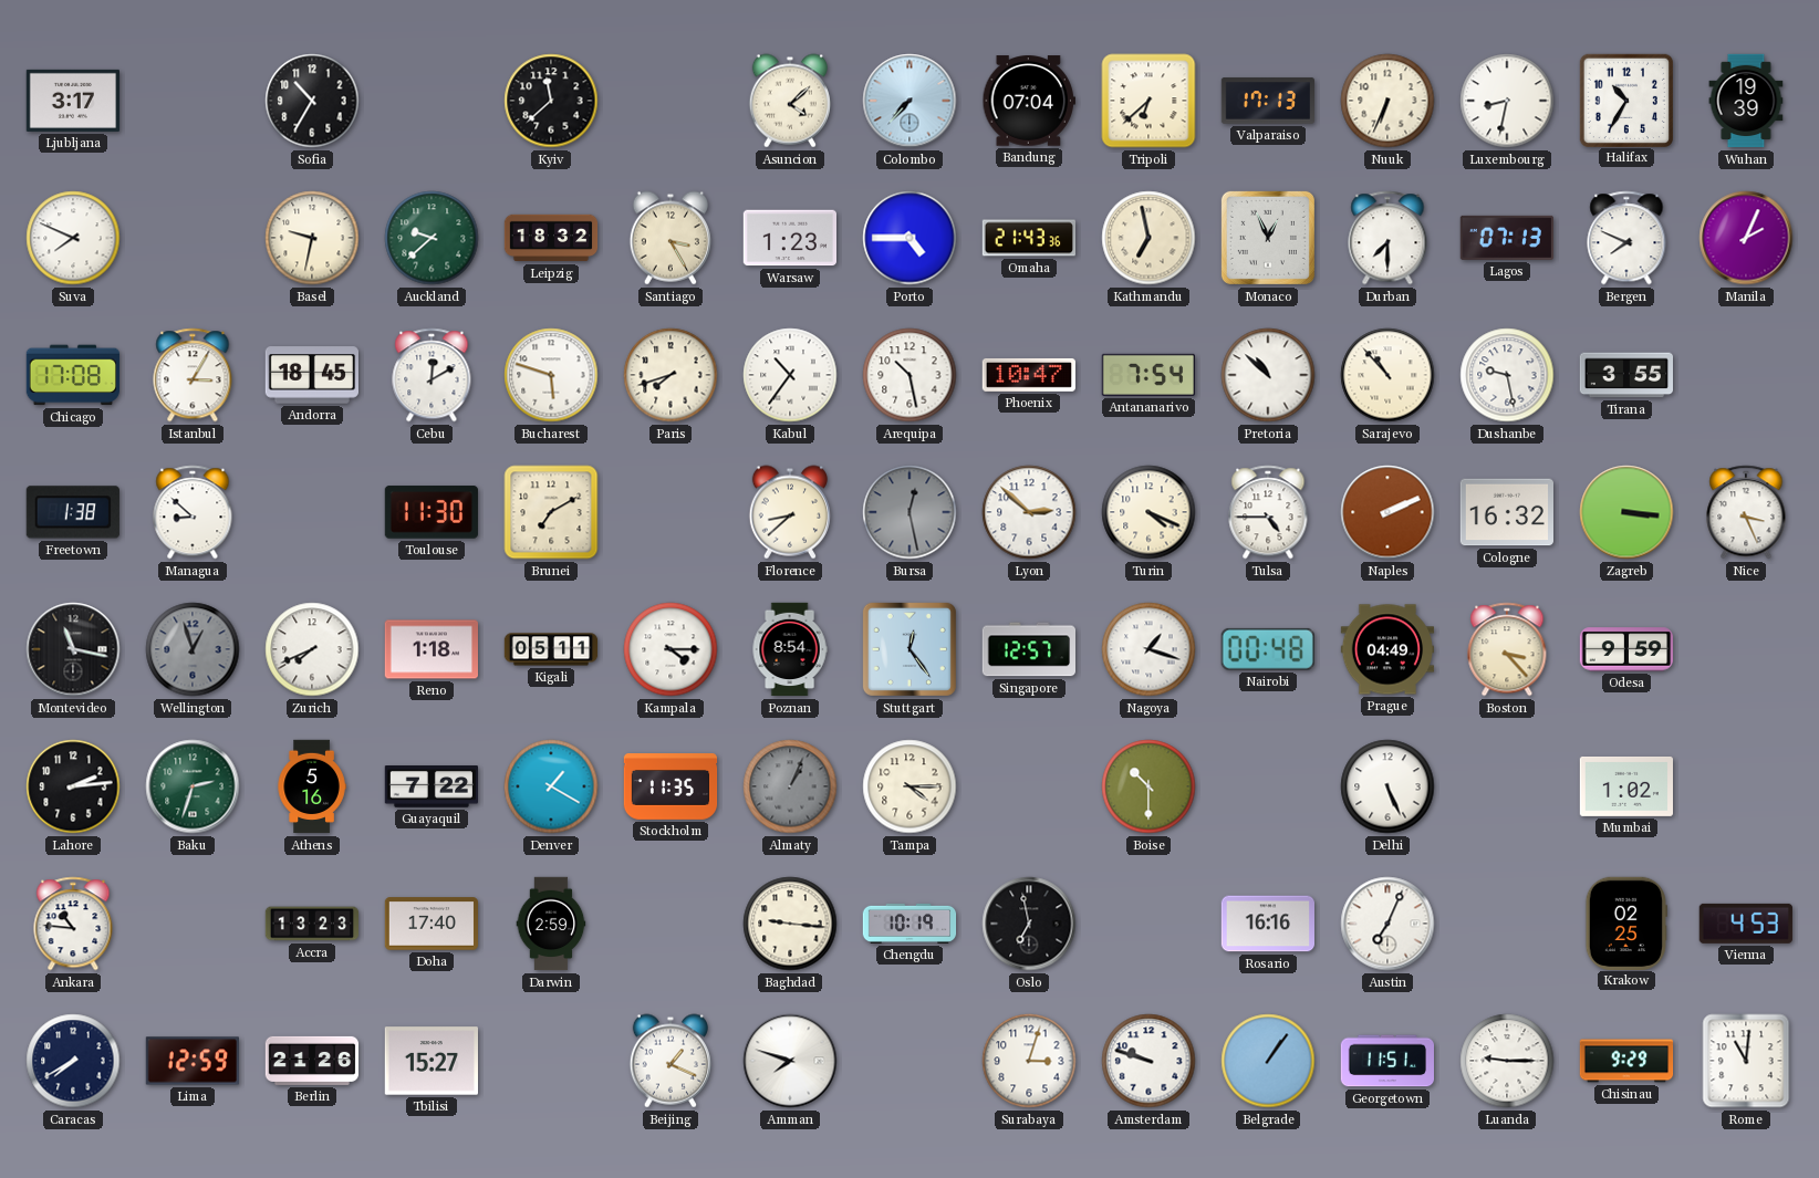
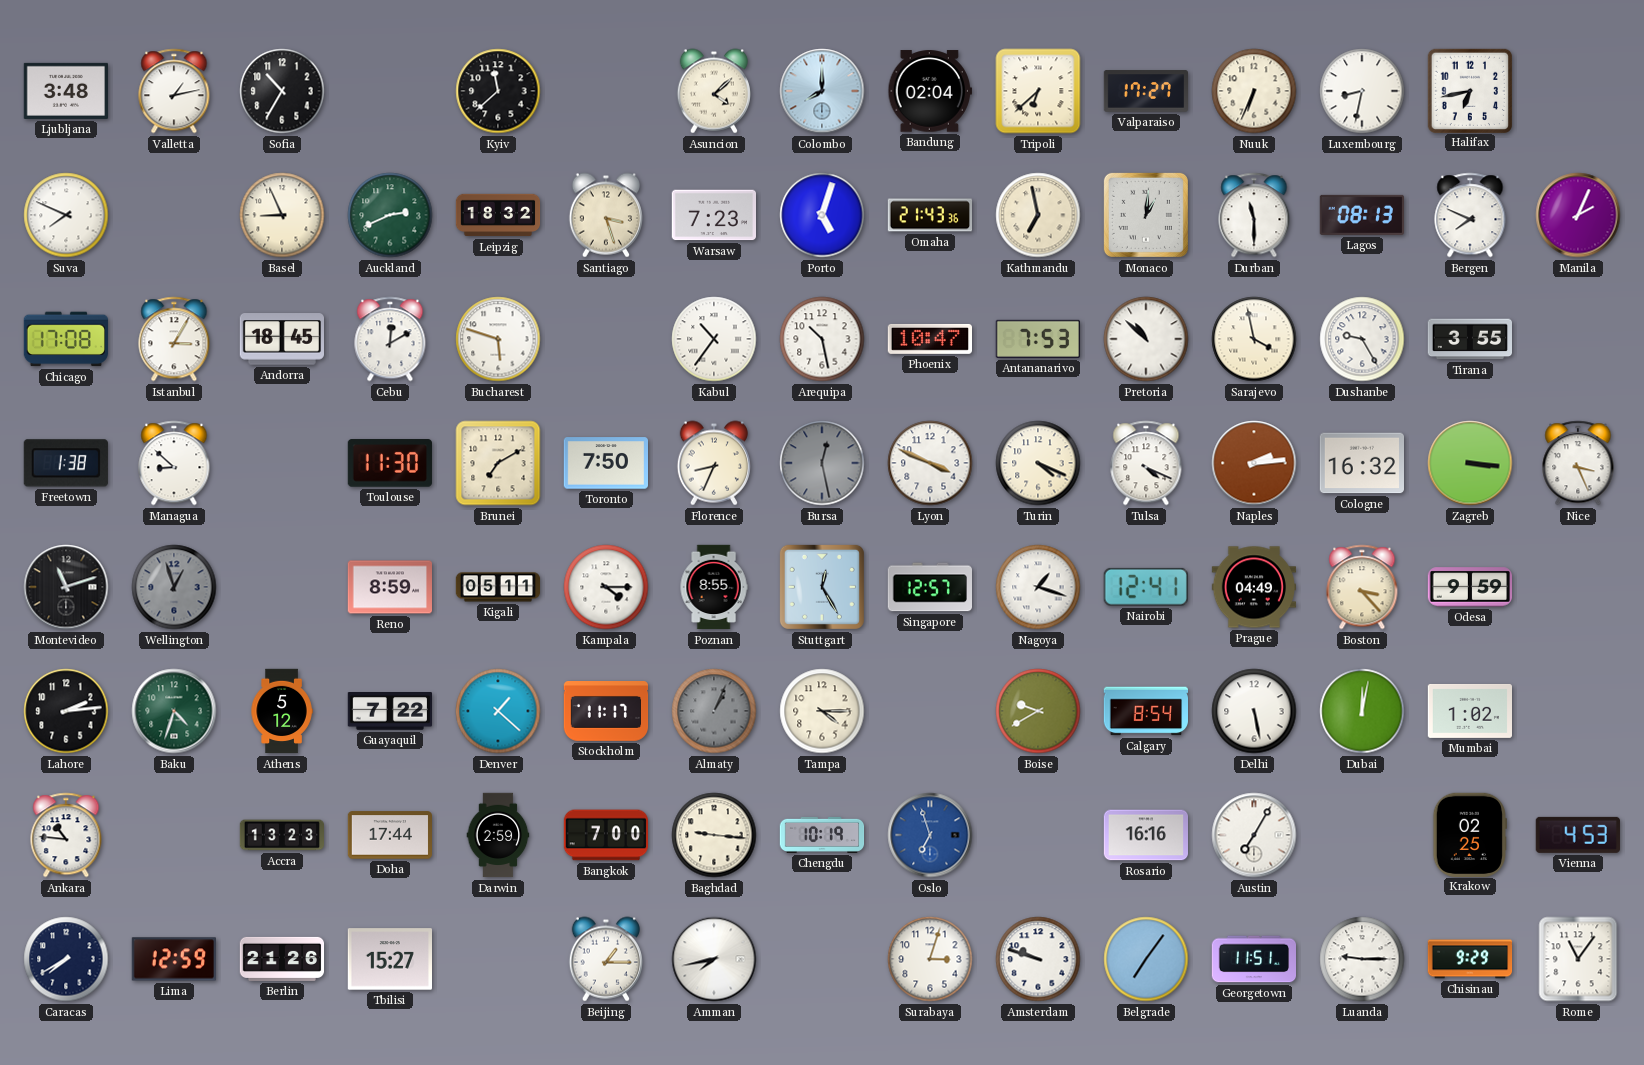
Ljubljana: 3:17 -> 3:48
Valletta: none -> 1:13
Colombo: 7:37 -> 8:00
Bandung: 07:04 -> 02:04
Valparaiso: 17:13 -> 17:27
Halifax: 10:35 -> 6:43
Wuhan: 19:39 -> none
Basel: 9:32 -> 8:56
Auckland: 9:38 -> 2:41
Santiago: 3:25 -> 3:27
Warsaw: 1:23 -> 7:23
Porto: 4:45 -> 5:03
Monaco: 12:56 -> 1:01
Durban: 7:30 -> 11:30
Lagos: 07:13 -> 08:13
Paris: 7:42 -> none
Antananarivo: 7:54 -> 7:53
Sarajevo: 10:53 -> 3:58
Dushanbe: 9:28 -> 9:25
Toronto: none -> 7:50
Florence: 8:38 -> 8:34
Lyon: 2:52 -> 3:49
Tulsa: 4:45 -> 4:19
Naples: 2:11 -> 2:14
Montevideo: 11:17 -> 11:12
Zurich: 7:41 -> none
Reno: 1:18 -> 8:59
Poznan: 8:54 -> 8:55
Stuttgart: 12:24 -> 12:25
Nairobi: 00:48 -> 12:41
Baku: 2:33 -> 4:33
Athens: 5:16 -> 5:12
Denver: 1:20 -> 1:22
Stockholm: 11:35 -> 11:17
Boise: 10:30 -> 9:40
Calgary: none -> 8:54
Delhi: 5:26 -> 5:28
Dubai: none -> 12:02
Doha: 17:40 -> 17:44
Bangkok: none -> 7:00
Oslo: 6:58 -> 6:57
Oslo dial: black -> blue
Austin: 7:04 -> 7:05
Beijing: 1:19 -> 1:15
Amman: 7:48 -> 7:43
Belgrade: 1:06 -> 7:06
Rome: 11:01 -> 11:06
